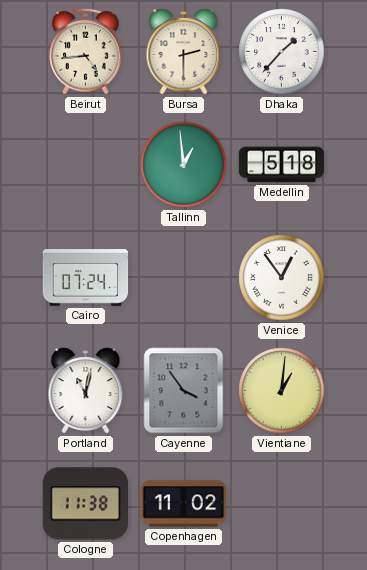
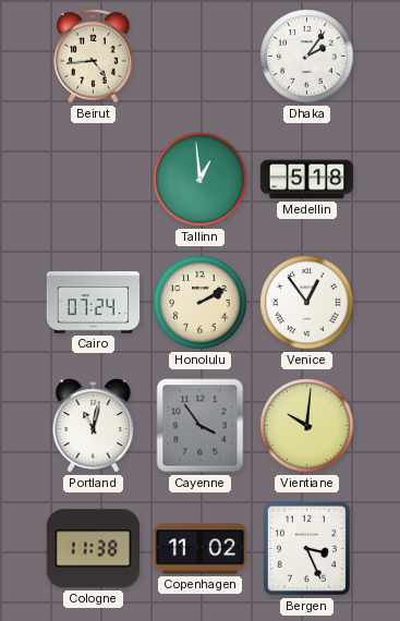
Bursa: 2:30 -> none
Dhaka: 1:37 -> 2:06
Honolulu: none -> 2:10
Vientiane: 1:01 -> 10:01
Bergen: none -> 3:26
